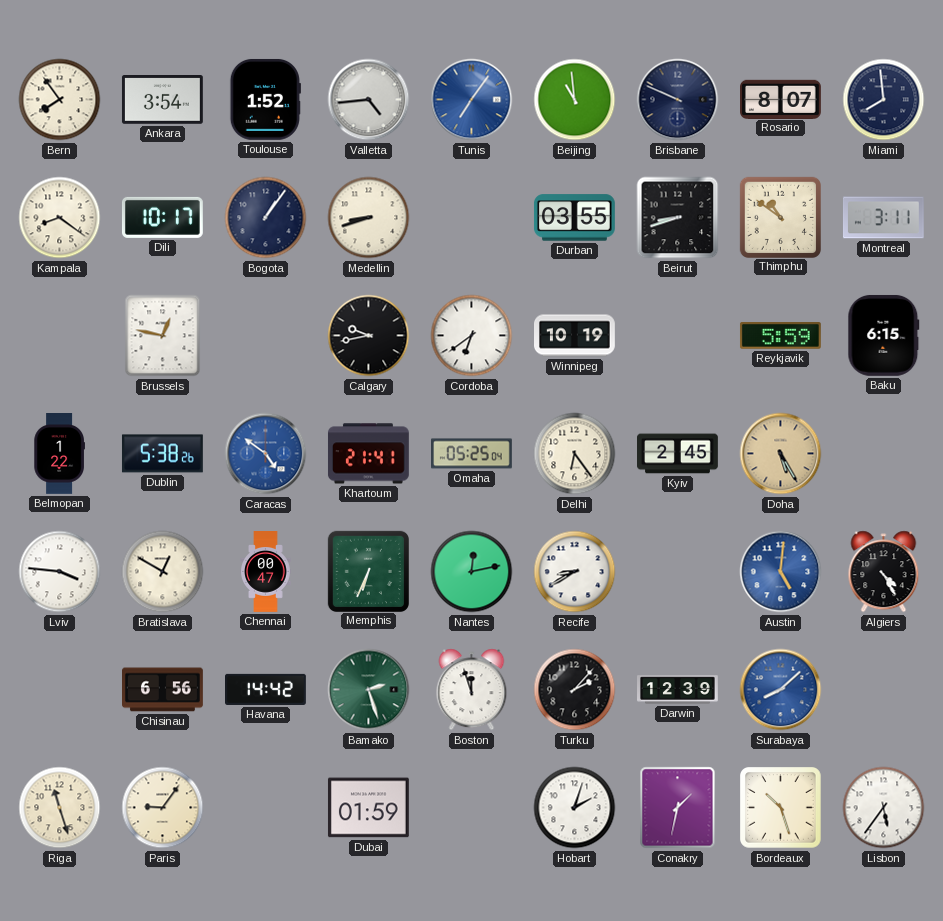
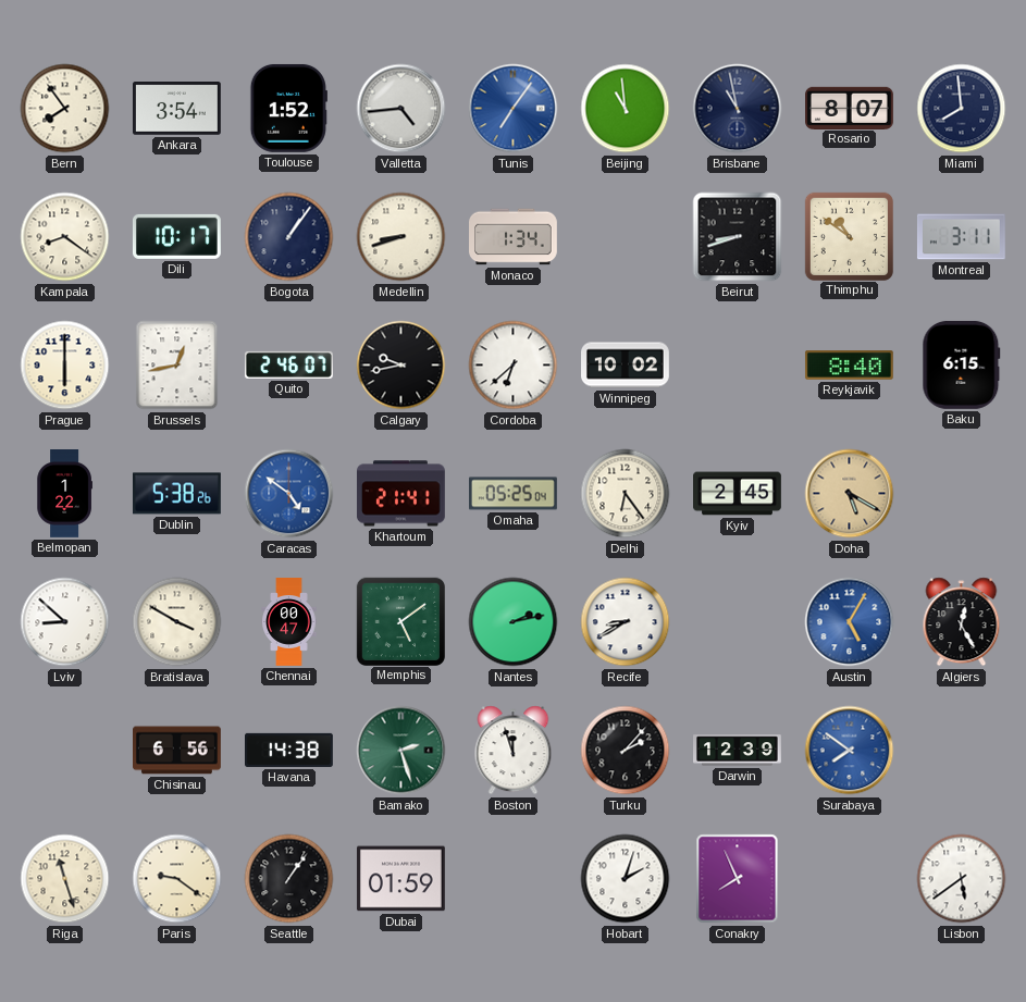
Brisbane: 9:49 -> 10:58
Monaco: none -> 1:34
Durban: 03:55 -> none
Prague: none -> 6:00
Brussels: 12:47 -> 12:43
Quito: none -> 2:46
Cordoba: 6:39 -> 6:38
Winnipeg: 10:19 -> 10:02
Reykjavik: 5:59 -> 8:40
Doha: 5:25 -> 5:20
Lviv: 3:46 -> 8:52
Bratislava: 12:50 -> 3:50
Memphis: 6:34 -> 5:09
Nantes: 12:13 -> 2:13
Austin: 5:01 -> 5:05
Algiers: 4:25 -> 12:25
Havana: 14:42 -> 14:38
Surabaya: 8:08 -> 7:51
Paris: 9:06 -> 9:21
Seattle: none -> 1:06
Conakry: 1:32 -> 7:56
Bordeaux: 10:27 -> none
Lisbon: 5:36 -> 5:39
